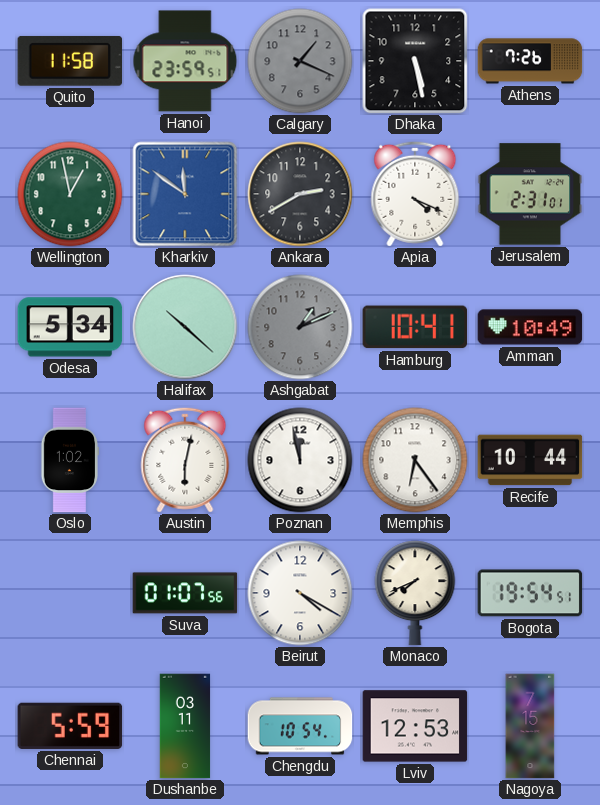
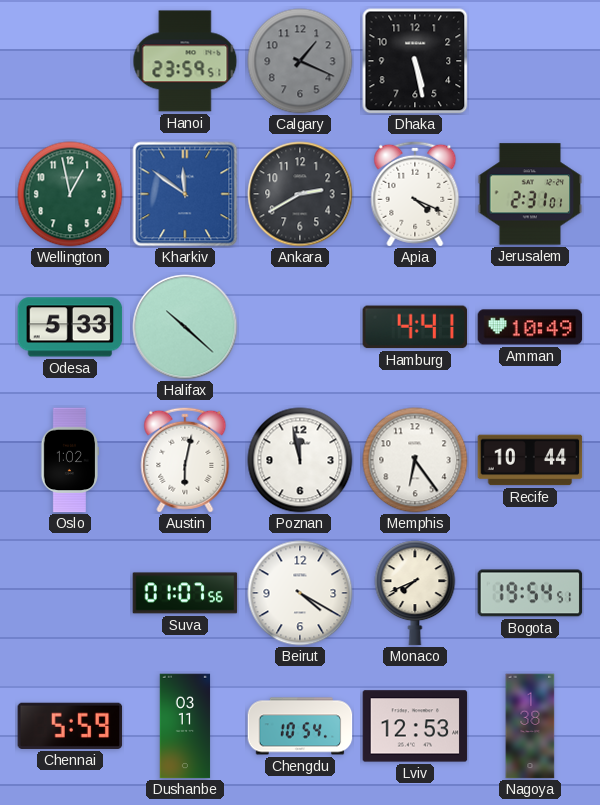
Quito: 11:58 -> none
Athens: 7:26 -> none
Odesa: 5:34 -> 5:33
Ashgabat: 1:11 -> none
Hamburg: 10:41 -> 4:41
Nagoya: 7:15 -> 1:38
